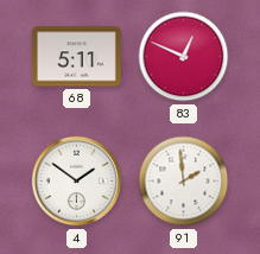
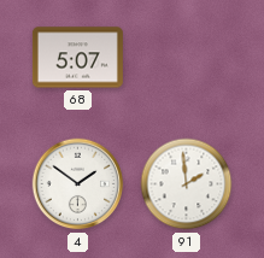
68: 5:11 -> 5:07
83: 12:49 -> none
